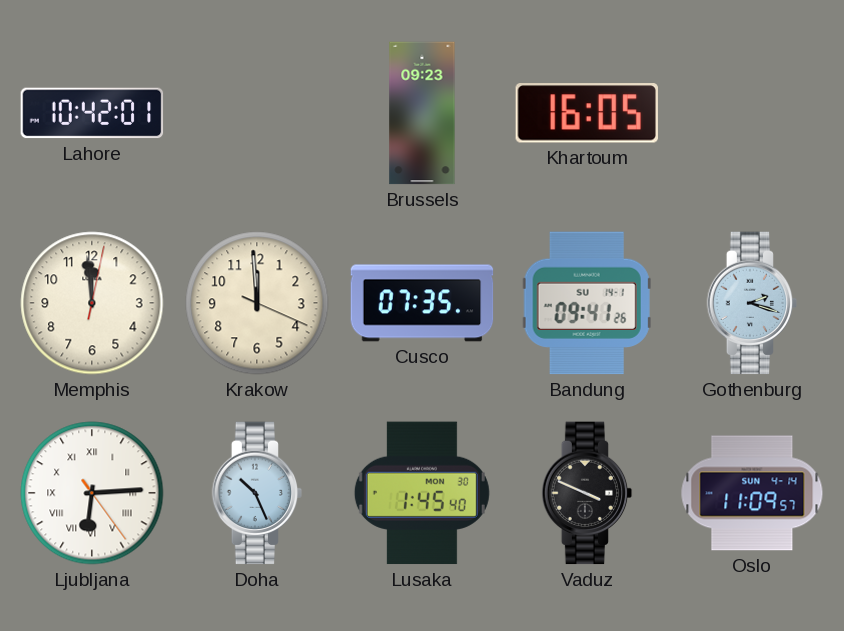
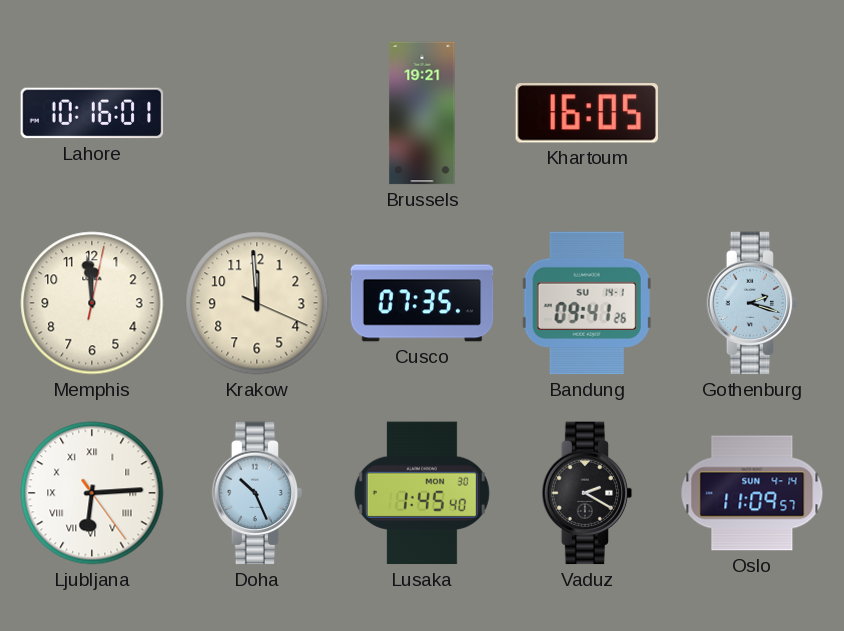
Lahore: 10:42 -> 10:16
Brussels: 09:23 -> 19:21
Vaduz: 3:49 -> 2:20
